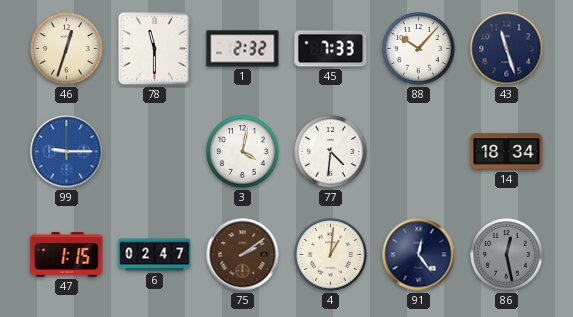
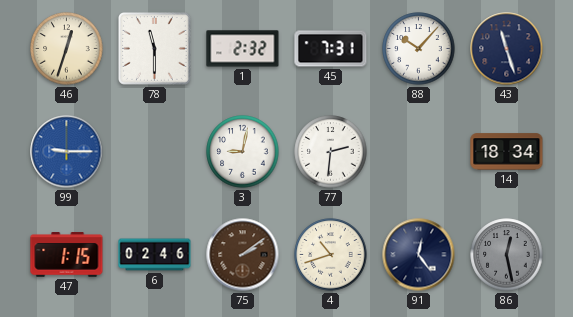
45: 7:33 -> 7:31
3: 4:02 -> 9:02
77: 4:31 -> 2:31
6: 02:47 -> 02:46
4: 1:01 -> 10:42
